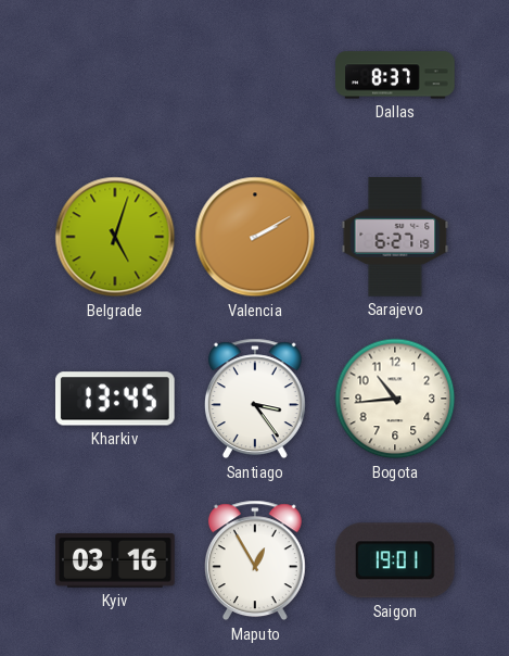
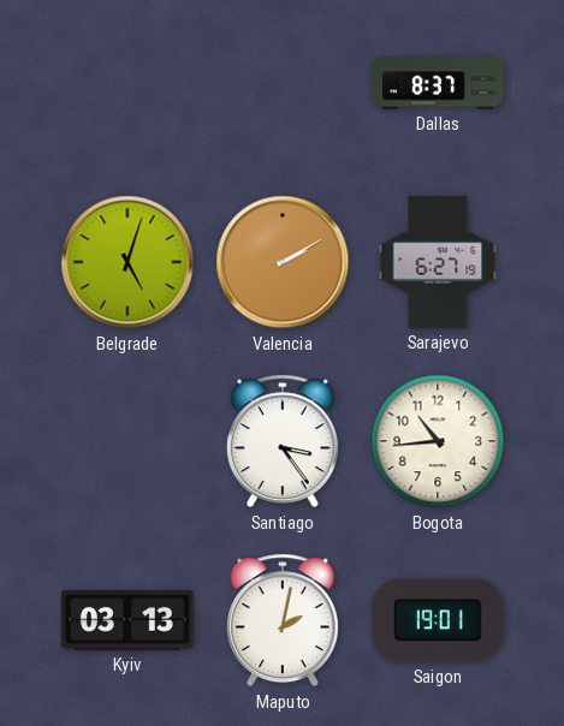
Kharkiv: 13:45 -> none
Kyiv: 03:16 -> 03:13
Maputo: 12:55 -> 2:02
